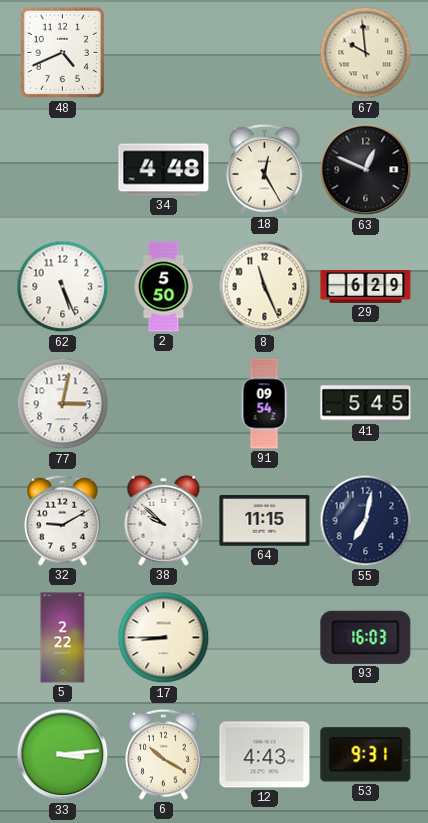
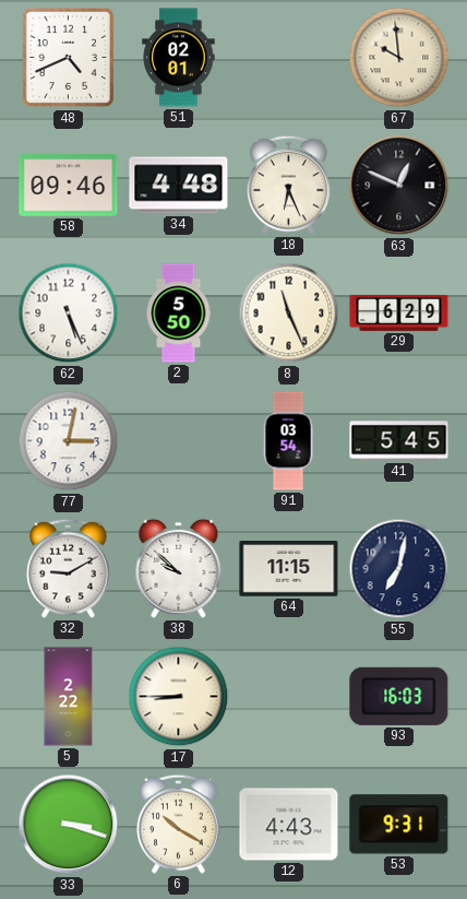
51: none -> 02:01
58: none -> 09:46
18: 12:25 -> 6:26
91: 09:54 -> 03:54
33: 3:14 -> 3:18
